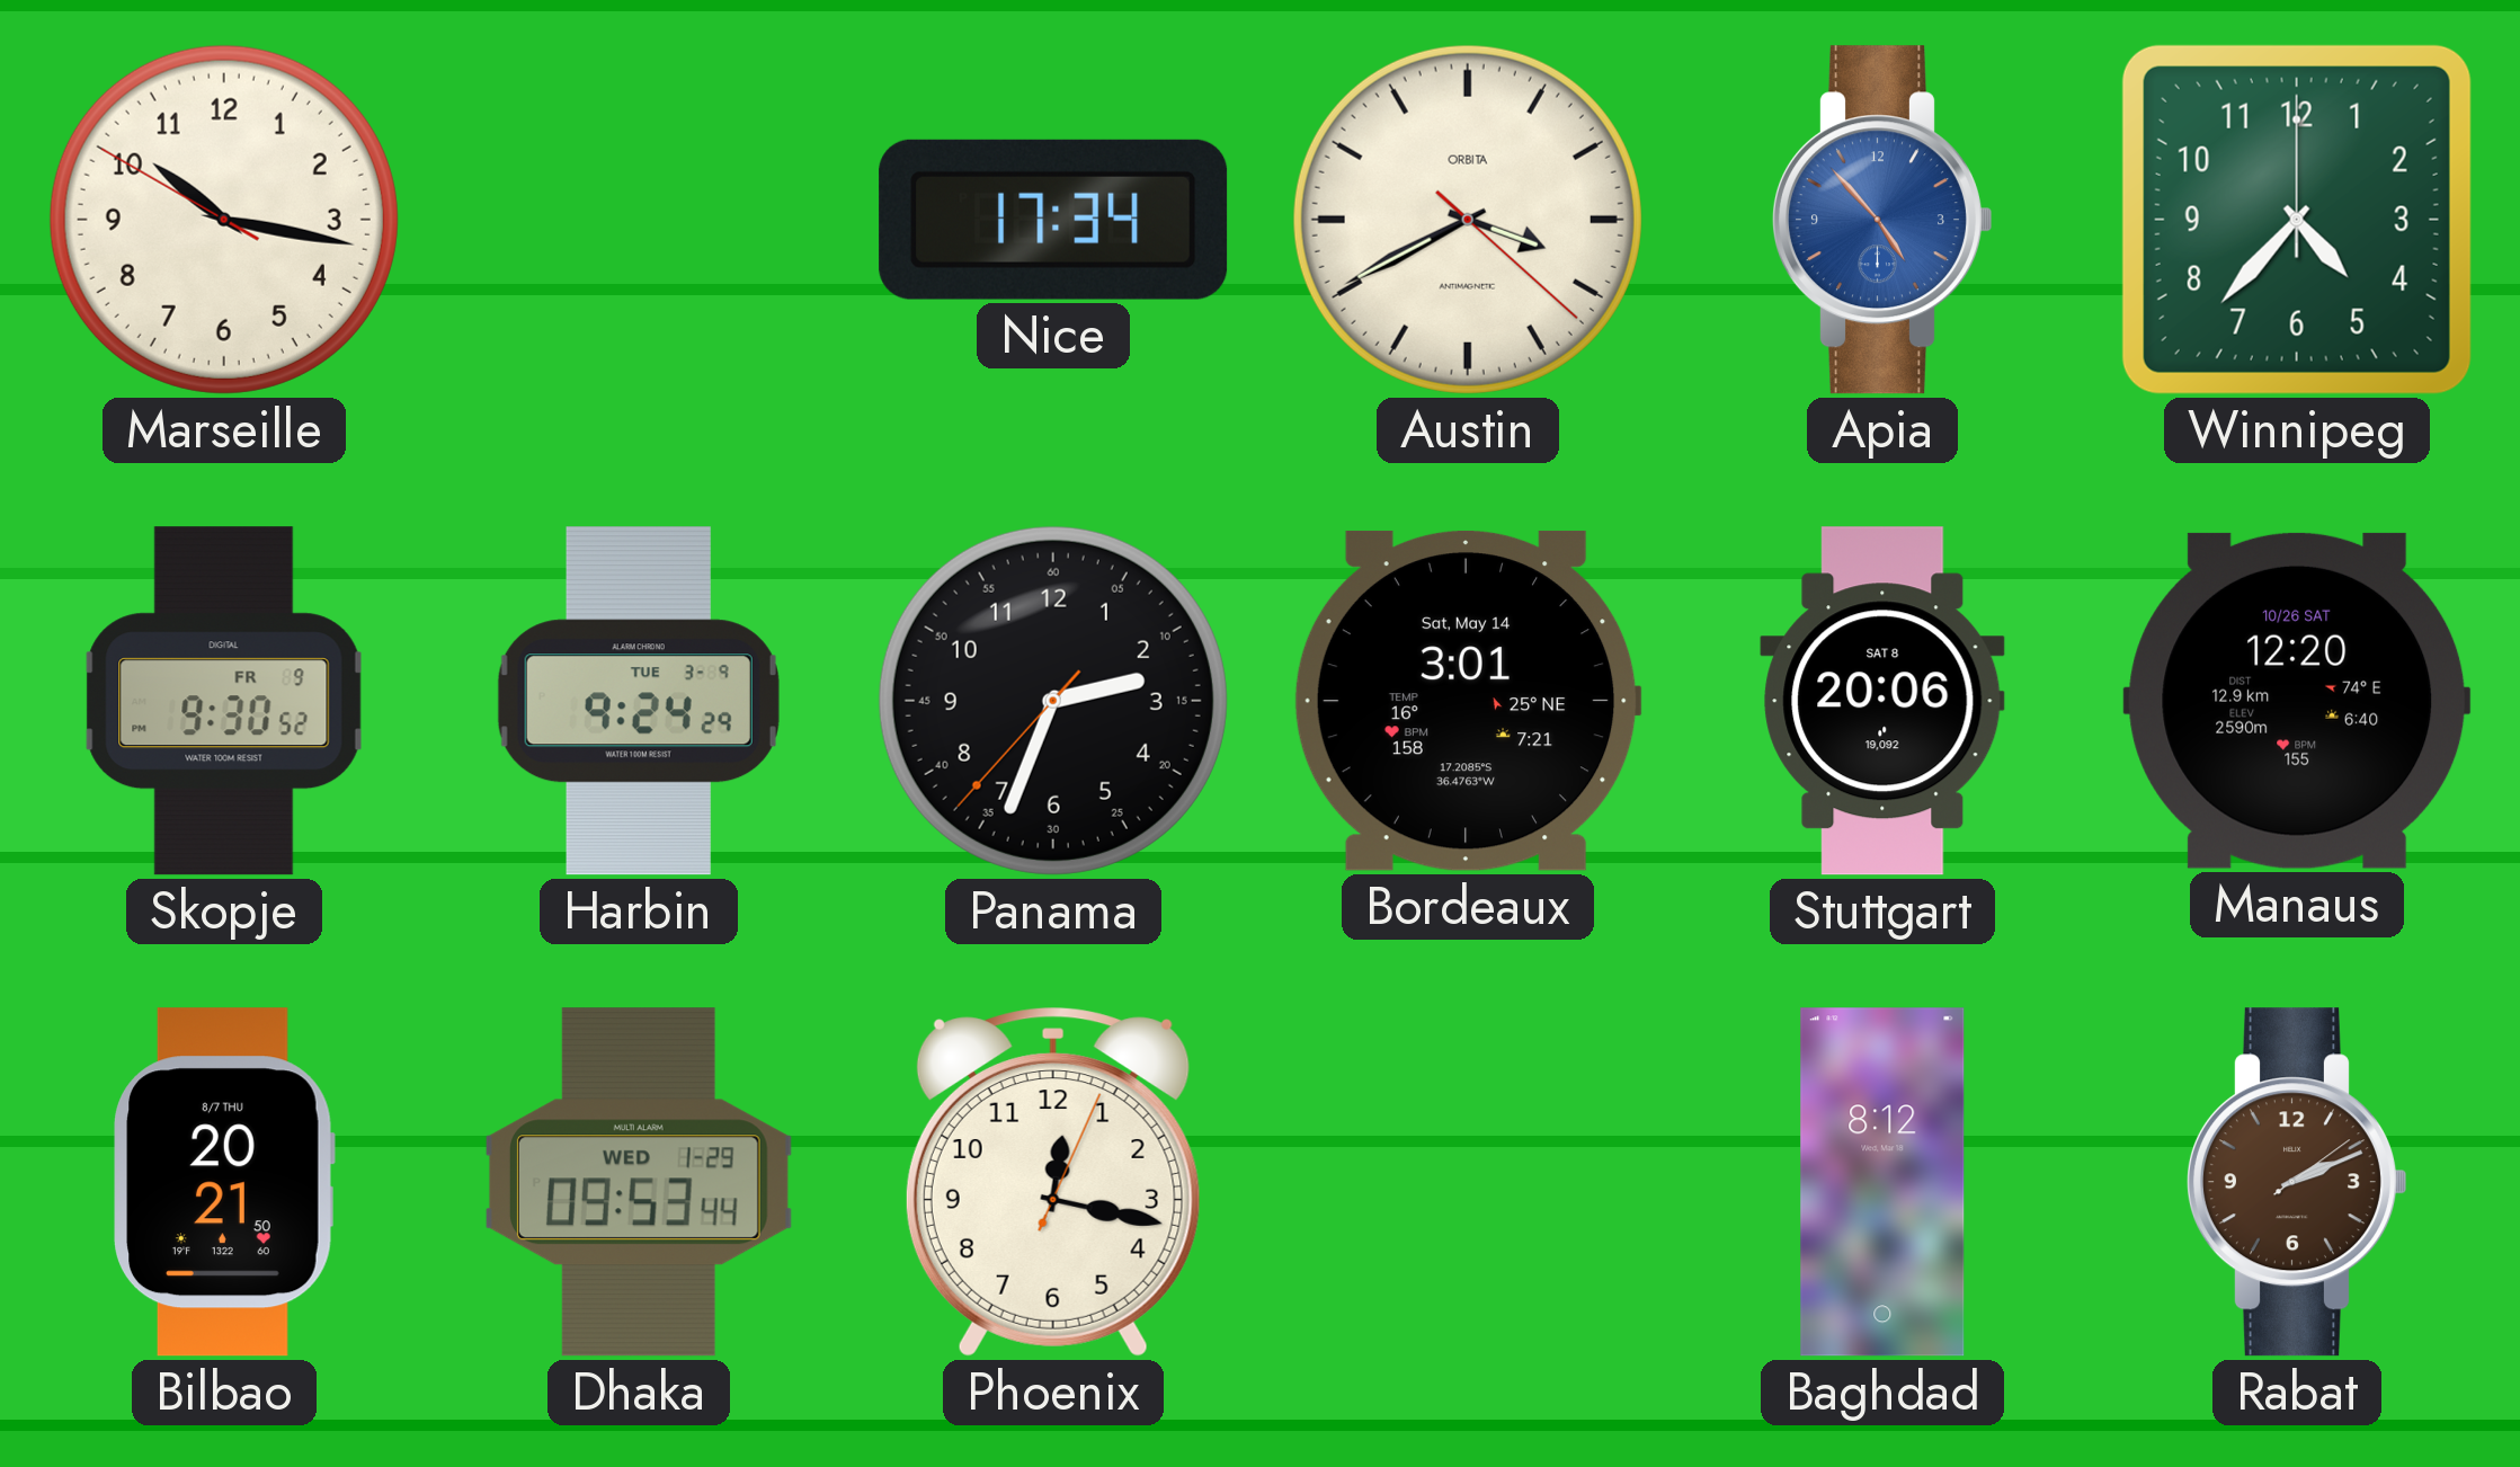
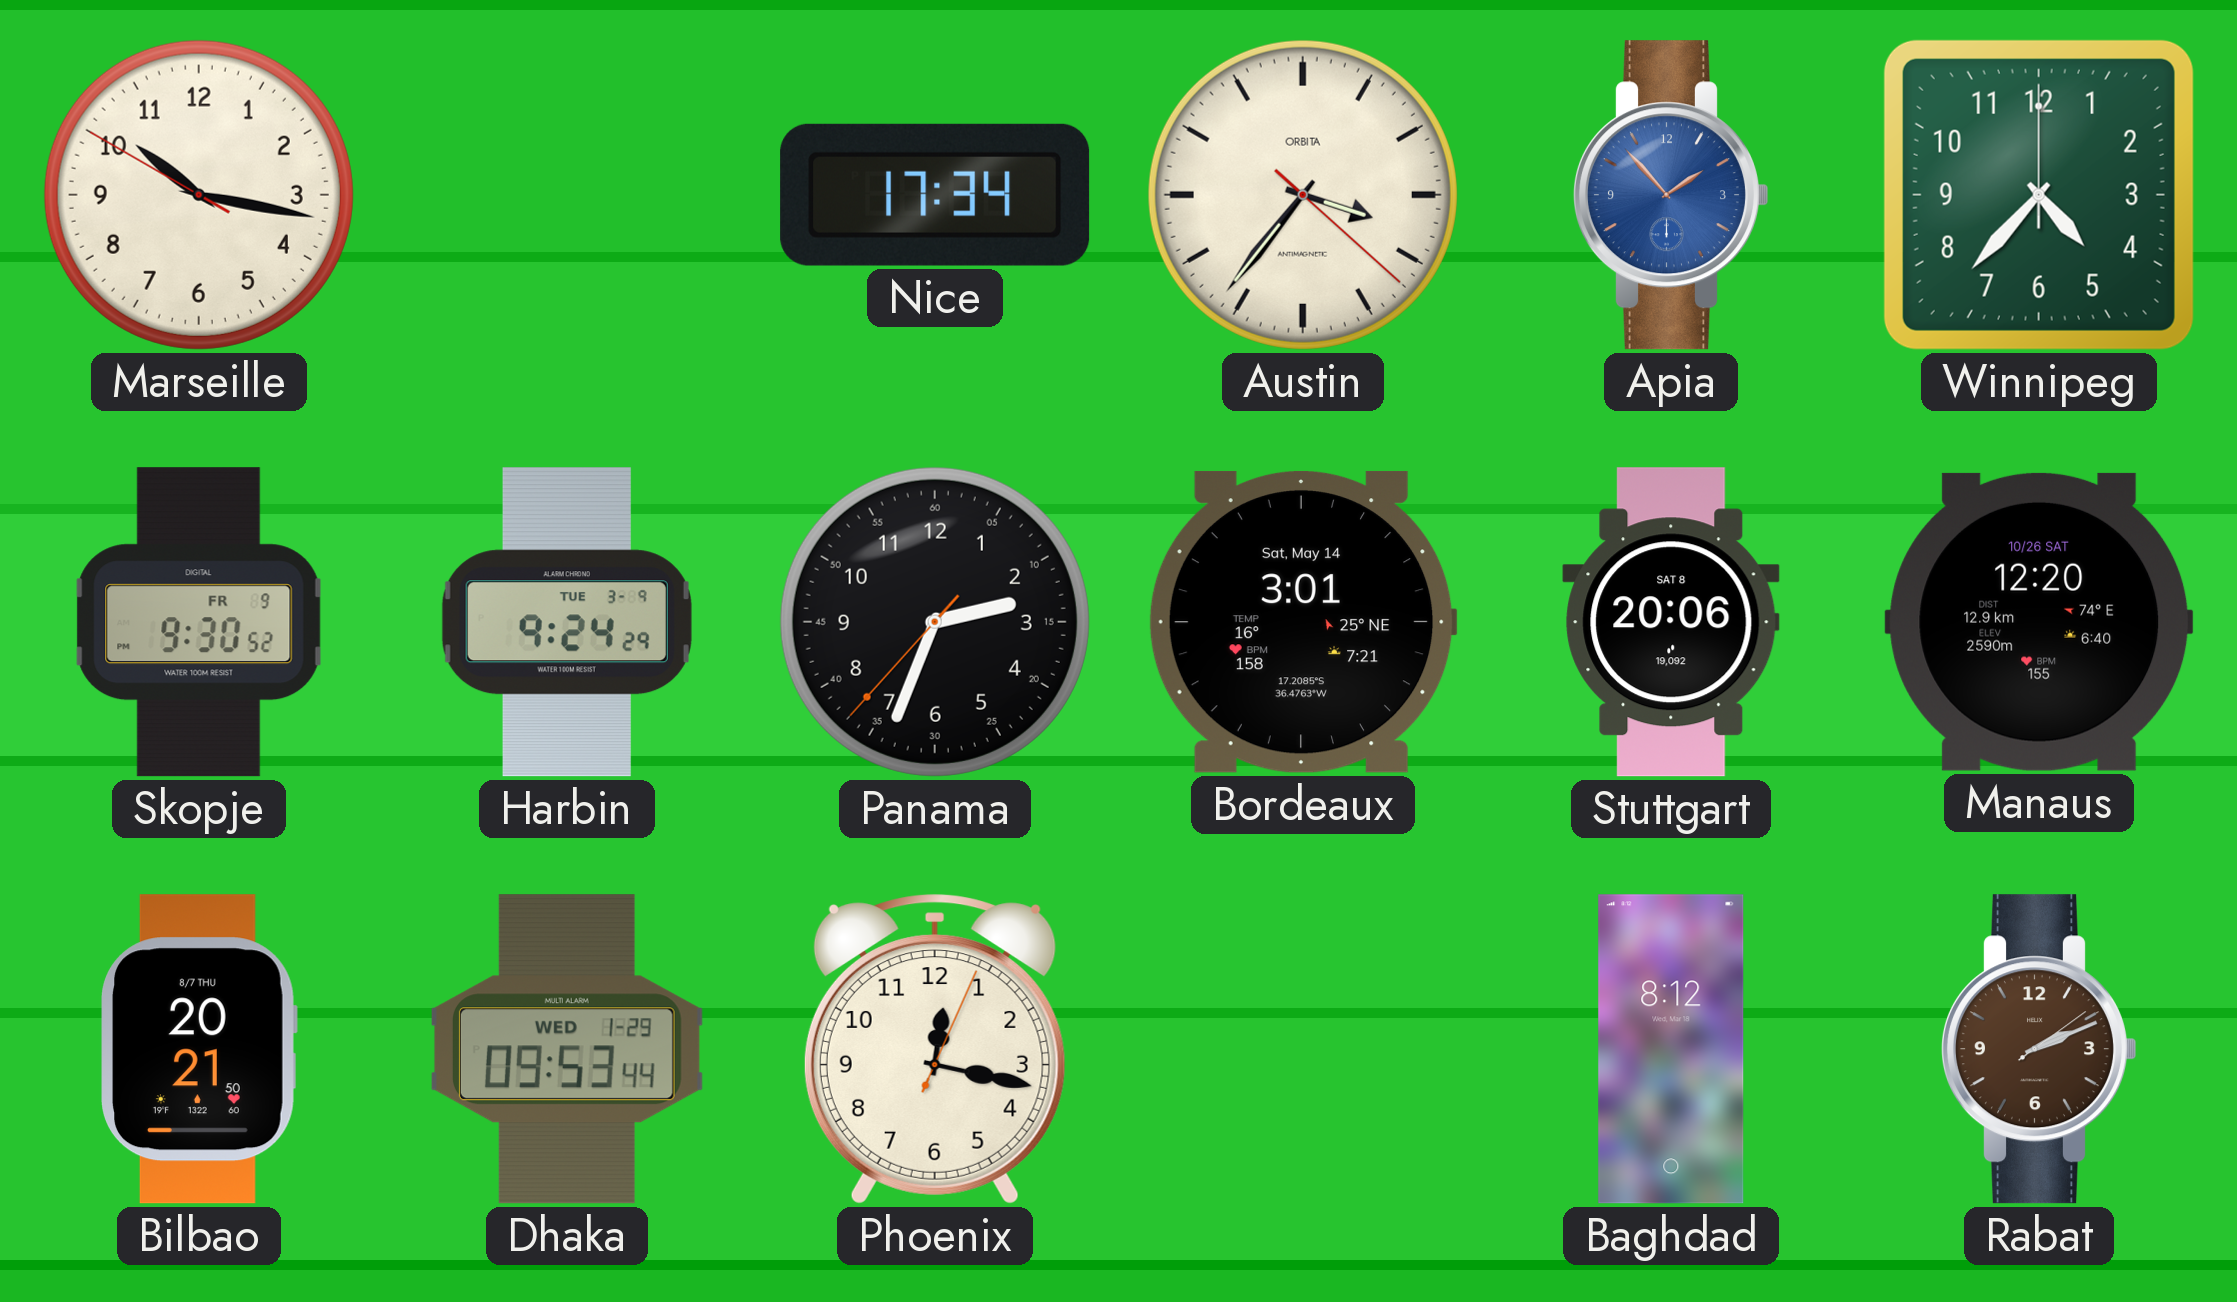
Austin: 3:40 -> 3:36
Apia: 4:53 -> 1:53
